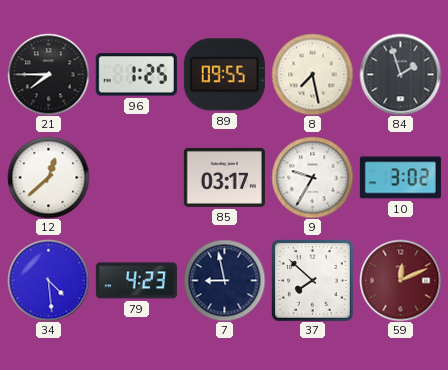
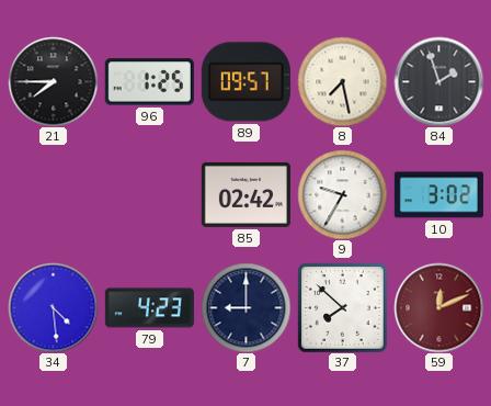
89: 09:55 -> 09:57
12: 12:38 -> none
85: 03:17 -> 02:42
7: 8:58 -> 9:00
